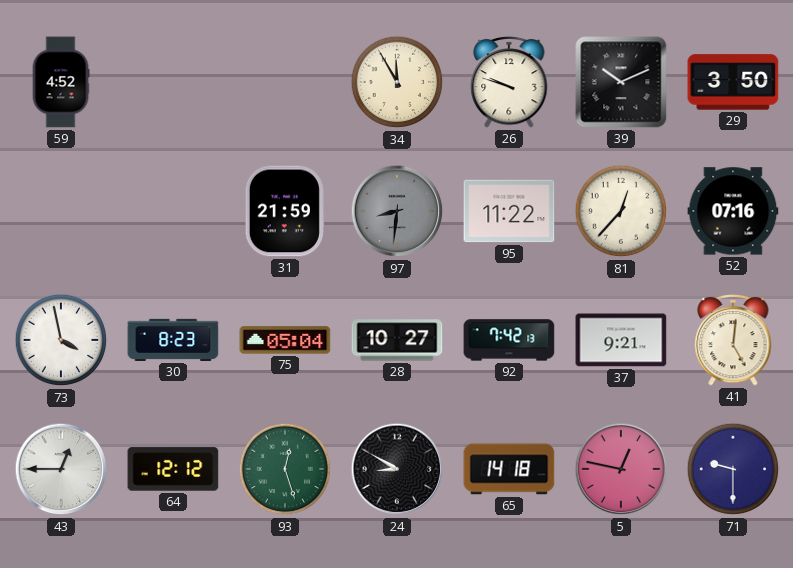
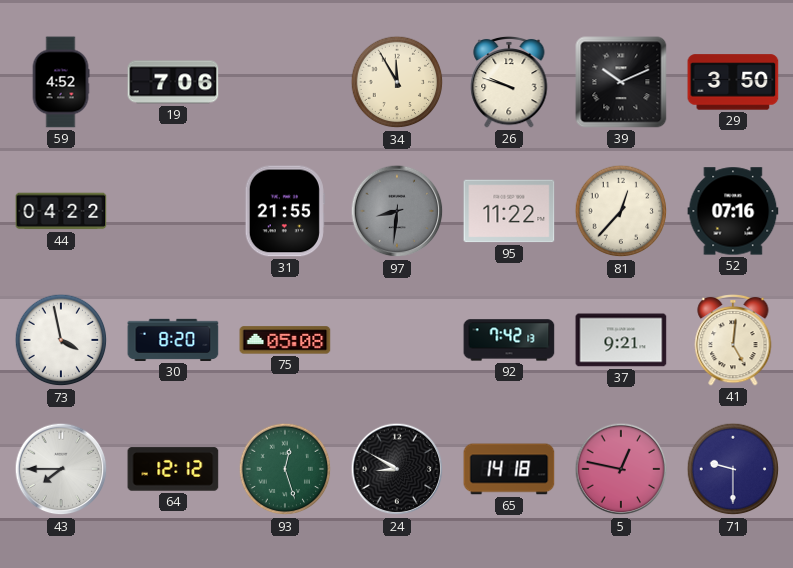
19: none -> 7:06
44: none -> 04:22
31: 21:59 -> 21:55
30: 8:23 -> 8:20
75: 05:04 -> 05:08
28: 10:27 -> none
43: 12:45 -> 7:45
